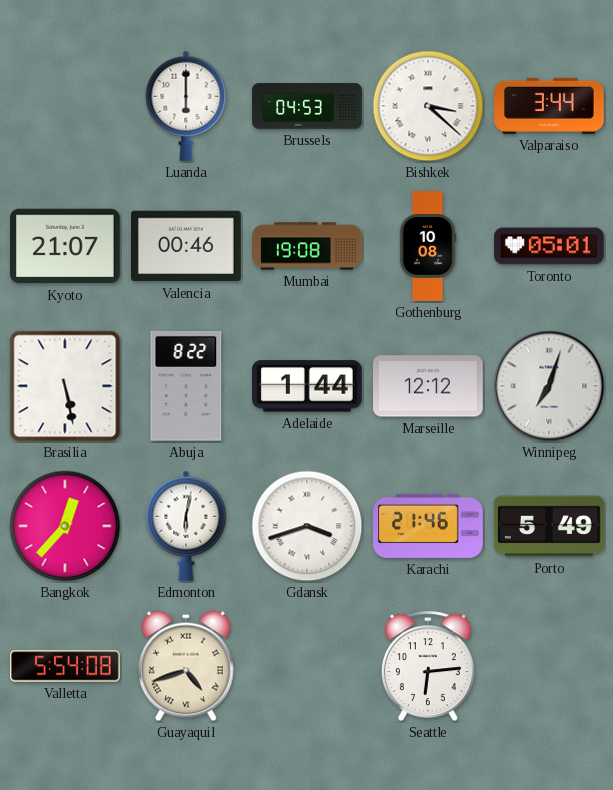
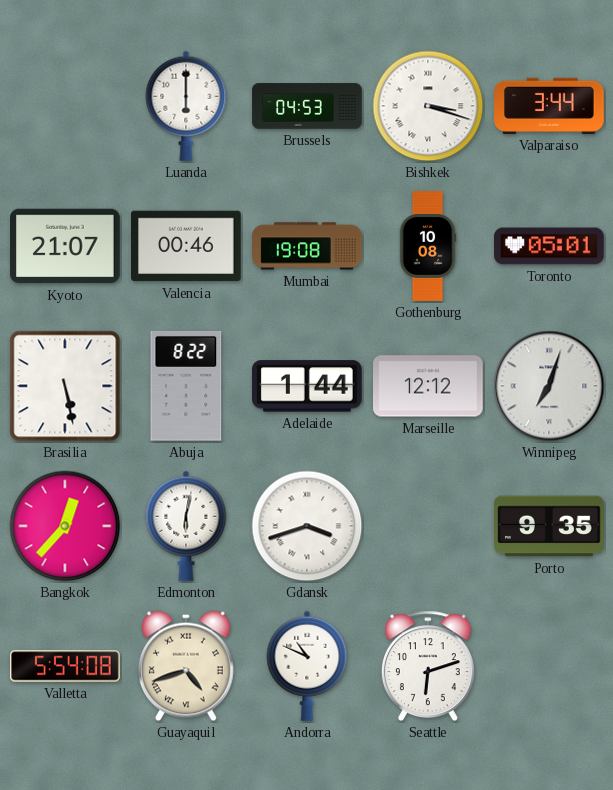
Bishkek: 3:22 -> 3:18
Karachi: 21:46 -> none
Porto: 5:49 -> 9:35
Andorra: none -> 10:49
Seattle: 6:14 -> 6:12
